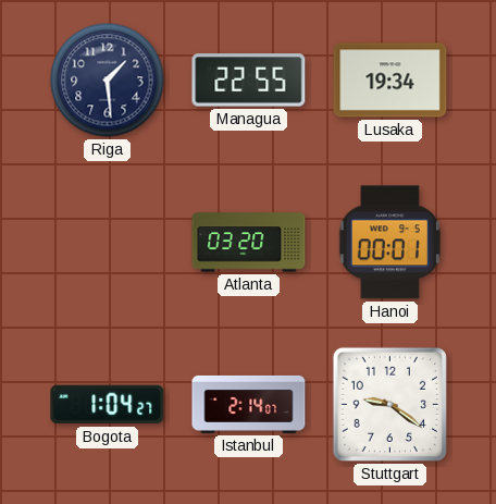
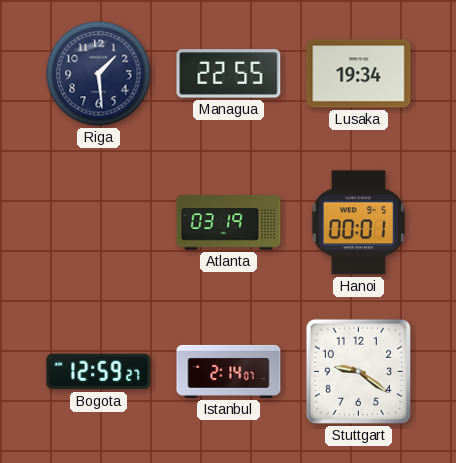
Atlanta: 03:20 -> 03:19
Bogota: 1:04 -> 12:59
